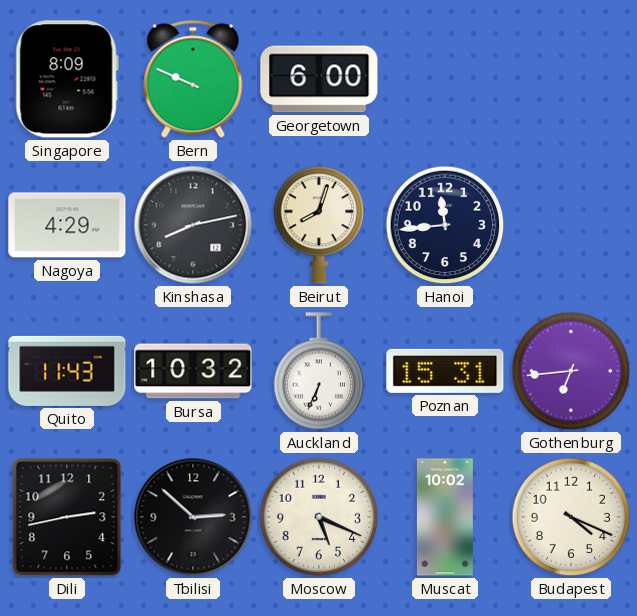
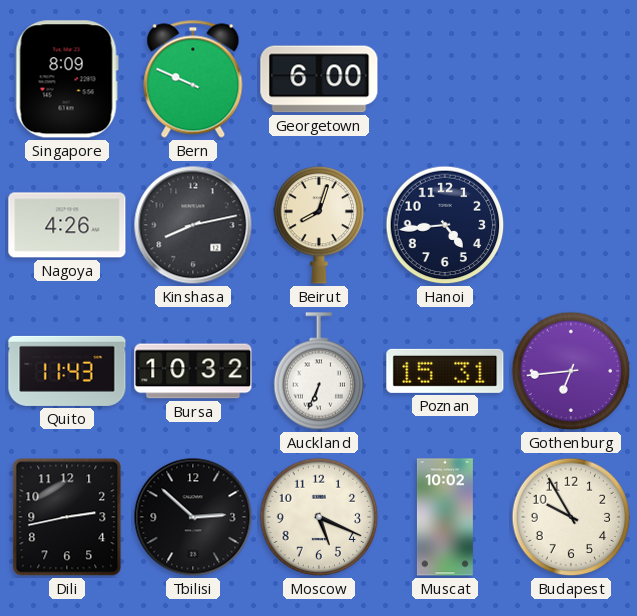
Nagoya: 4:29 -> 4:26
Hanoi: 11:44 -> 4:44
Budapest: 4:19 -> 9:55
